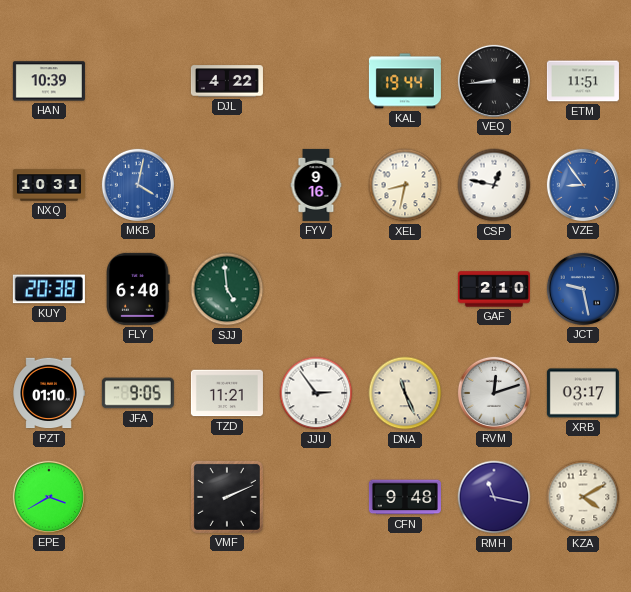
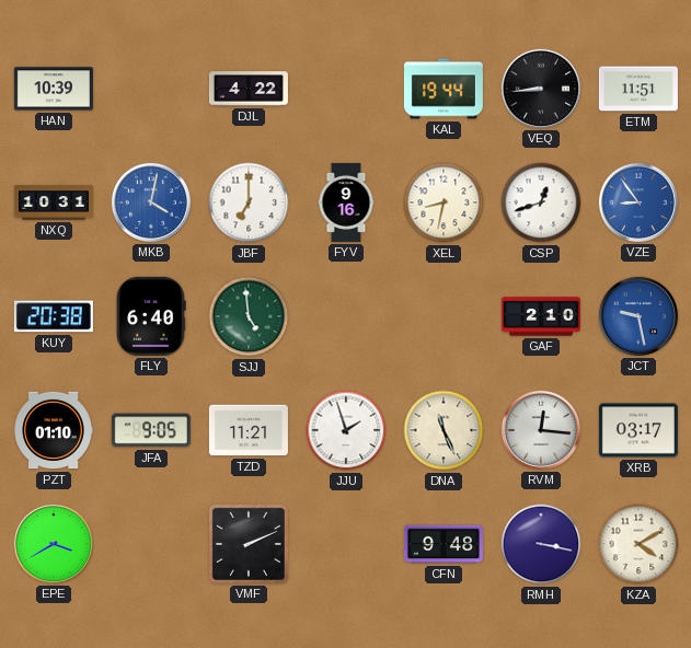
JBF: none -> 7:00
CSP: 12:47 -> 12:42
JJU: 2:54 -> 1:57
RVM: 12:12 -> 12:16
RMH: 11:17 -> 3:17
